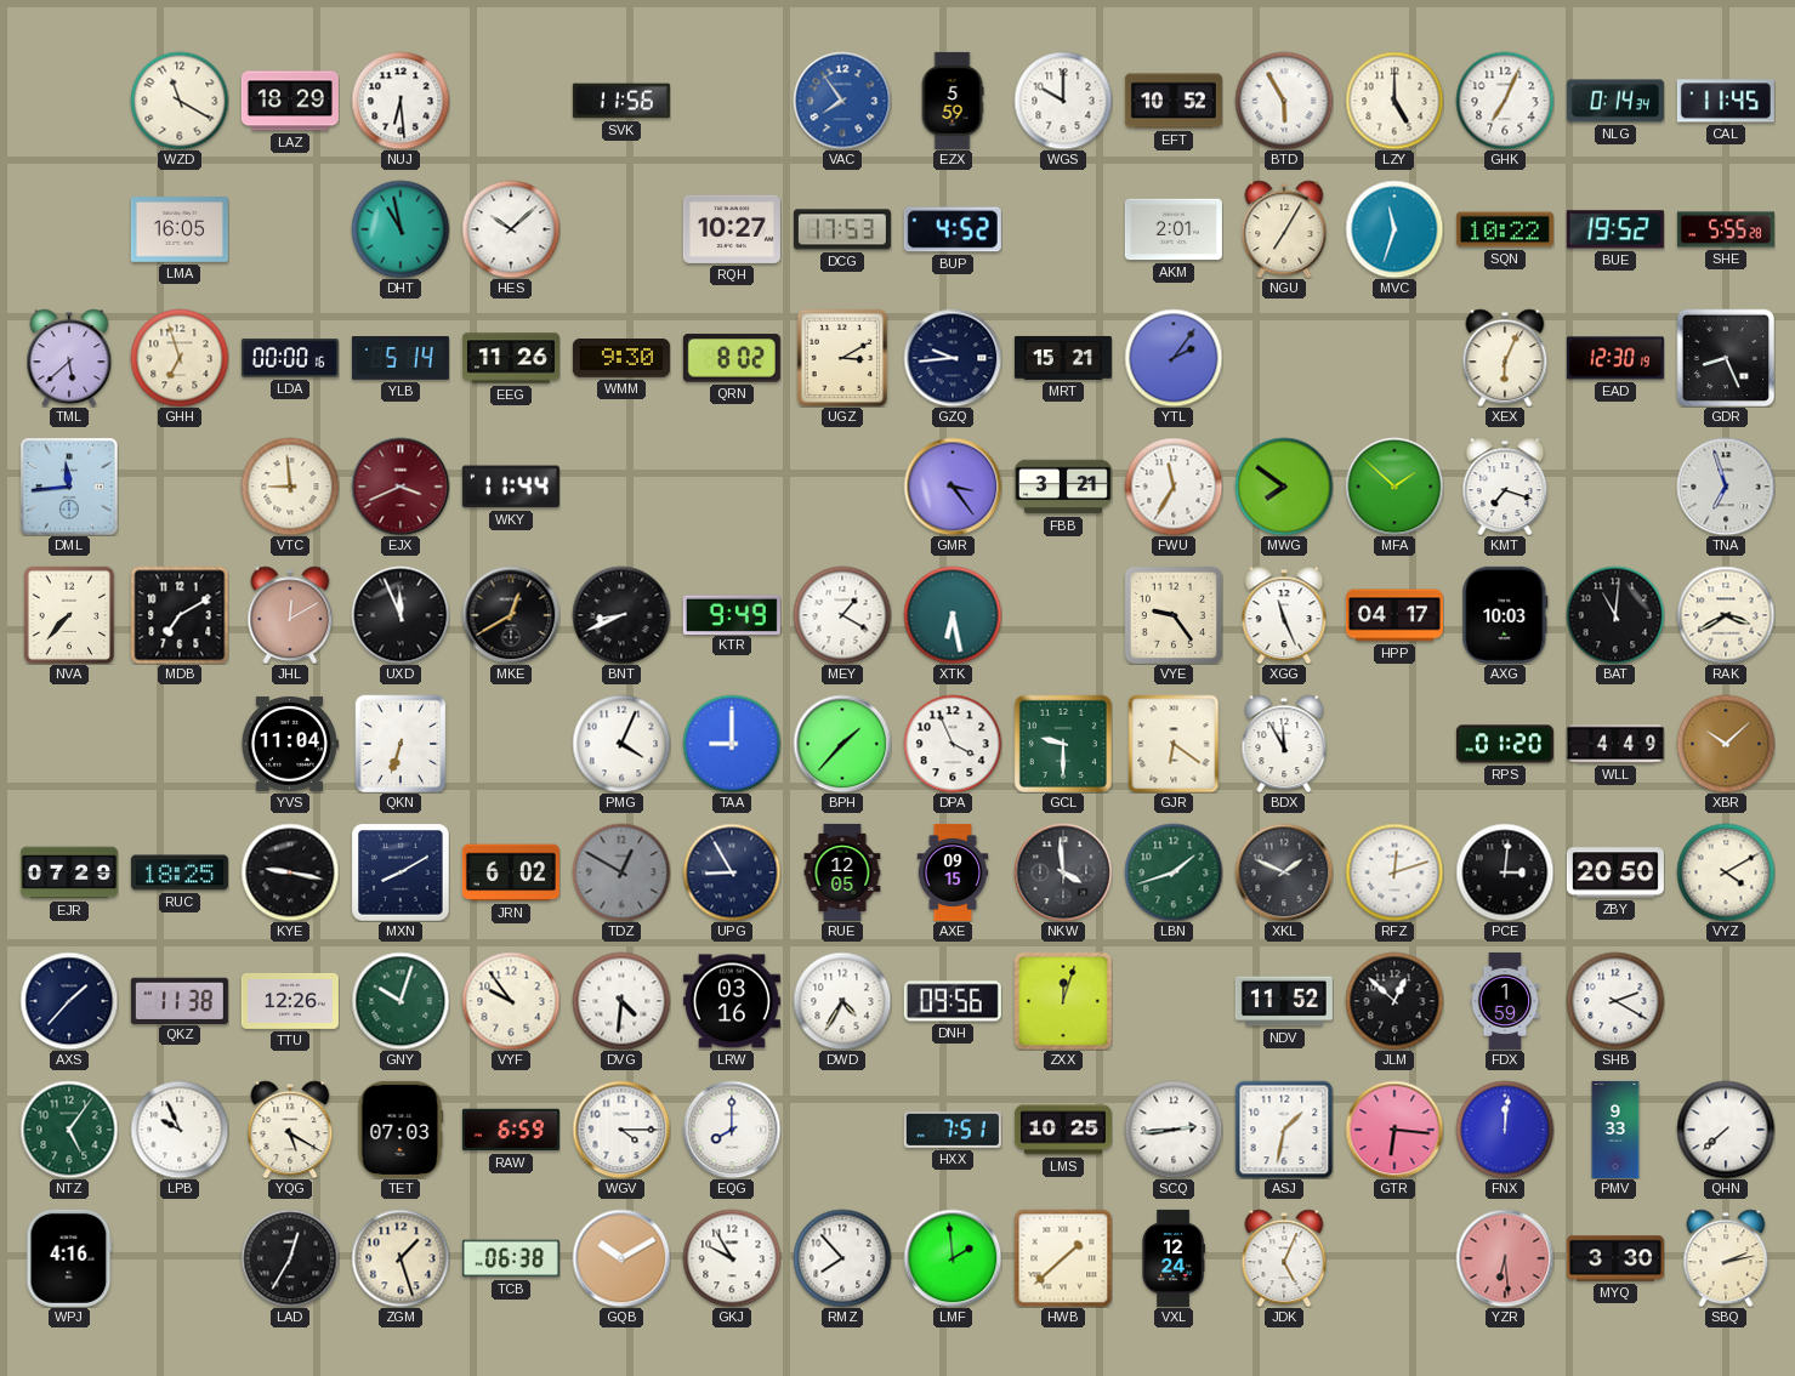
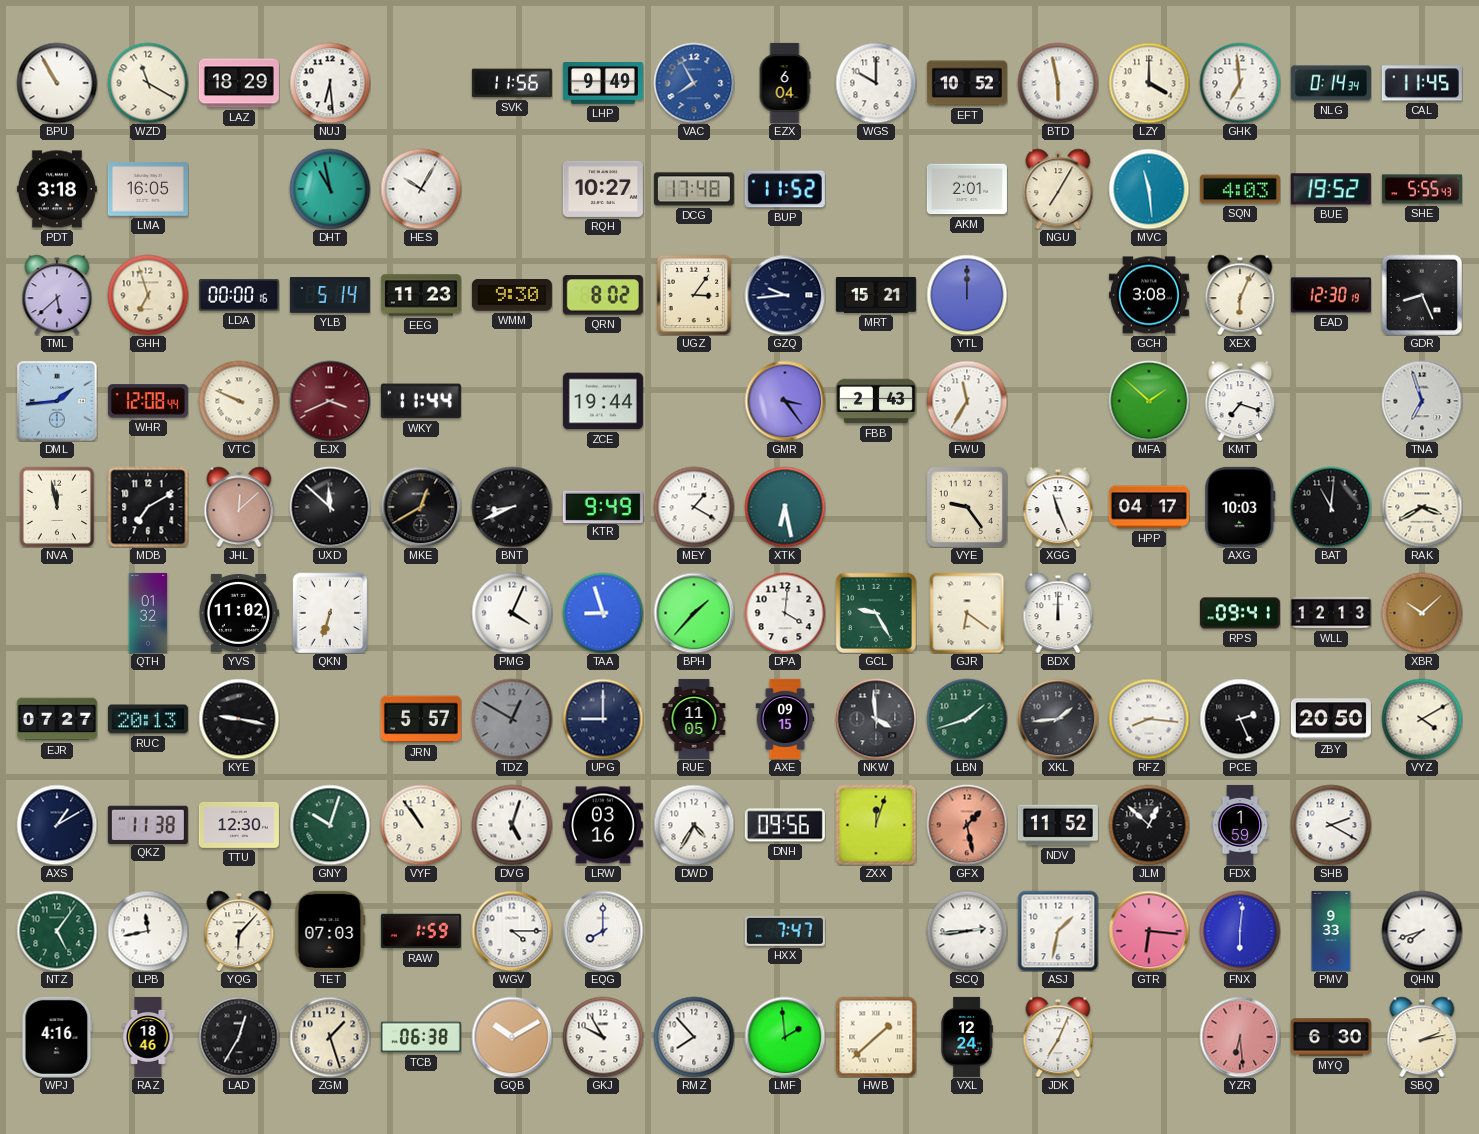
BPU: none -> 10:55
LHP: none -> 9:49
VAC: 7:54 -> 7:55
EZX: 5:59 -> 6:04
BTD: 5:55 -> 5:58
LZY: 5:00 -> 4:00
GHK: 7:04 -> 6:59
PDT: none -> 3:18
HES: 10:08 -> 10:05
DCG: 17:53 -> 17:48
BUP: 4:52 -> 11:52
MVC: 11:33 -> 11:29
SQN: 10:22 -> 4:03
SHE: 5:55:28 -> 5:55:43
EEG: 11:26 -> 11:23
UGZ: 3:10 -> 3:06
YTL: 2:06 -> 12:00
GCH: none -> 3:08
DML: 11:44 -> 1:44
WHR: none -> 12:08
VTC: 8:59 -> 9:49
ZCE: none -> 19:44
FBB: 3:21 -> 2:43
MWG: 7:51 -> none
NVA: 7:37 -> 11:58
JHL: 12:10 -> 12:08
UXD: 11:56 -> 11:52
QTH: none -> 01:32
YVS: 11:04 -> 11:02
TAA: 9:00 -> 8:57
DPA: 3:56 -> 4:01
GCL: 9:30 -> 9:25
BDX: 11:55 -> 12:00
RPS: 01:20 -> 09:41
WLL: 4:49 -> 12:13
EJR: 07:29 -> 07:27
RUC: 18:25 -> 20:13
MXN: 8:10 -> none
JRN: 6:02 -> 5:57
UPG: 8:55 -> 9:00
RUE: 12:05 -> 11:05
XKL: 1:49 -> 1:44
RFZ: 12:12 -> 8:16
PCE: 3:01 -> 2:26
AXS: 1:37 -> 1:10
TTU: 12:26 -> 12:30
VYF: 9:54 -> 10:54
DVG: 4:31 -> 5:03
GFX: none -> 1:28
LPB: 9:56 -> 11:43
YQG: 5:20 -> 6:07
RAW: 6:59 -> 1:59
HXX: 7:51 -> 7:47
LMS: 10:25 -> none
FNX: 12:01 -> 6:01
QHN: 7:38 -> 7:42
RAZ: none -> 18:46
JDK: 5:04 -> 7:04
MYQ: 3:30 -> 6:30
